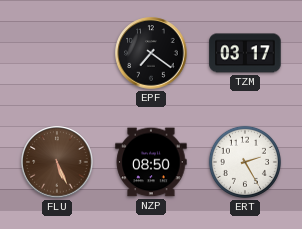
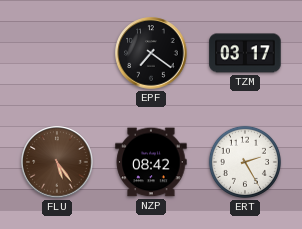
FLU: 5:26 -> 5:24
NZP: 08:50 -> 08:42
